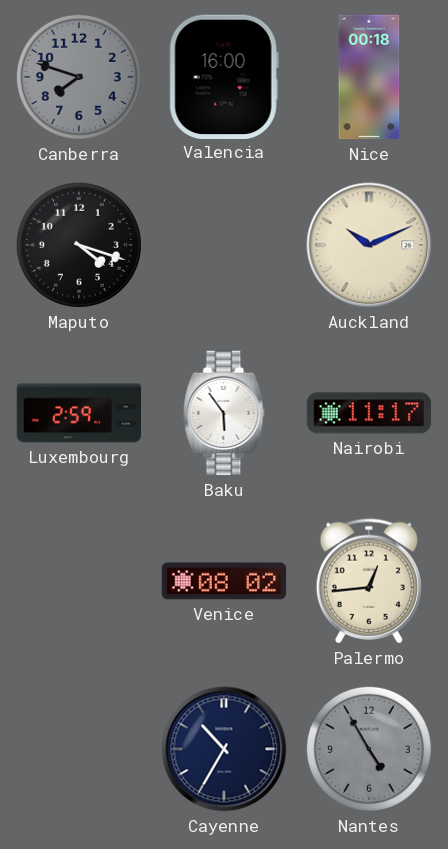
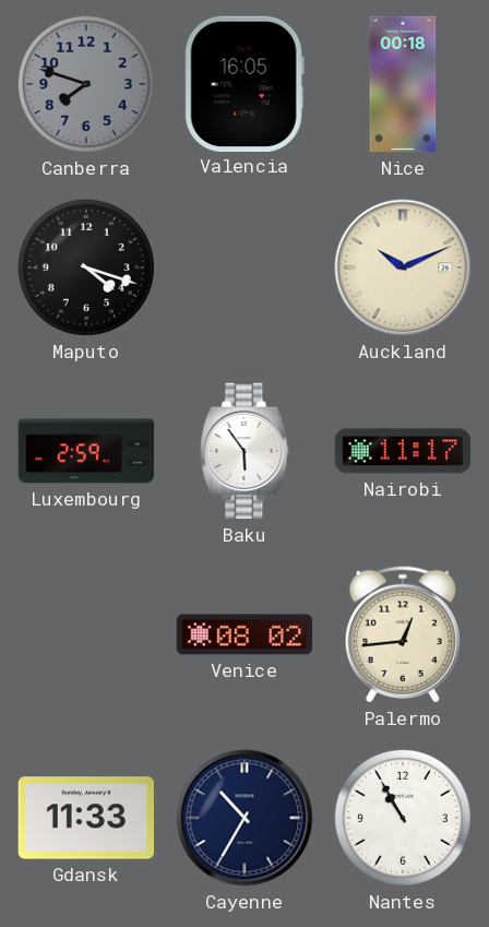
Valencia: 16:00 -> 16:05
Gdansk: none -> 11:33
Nantes: 4:55 -> 10:55
Nantes dial: grey -> white
